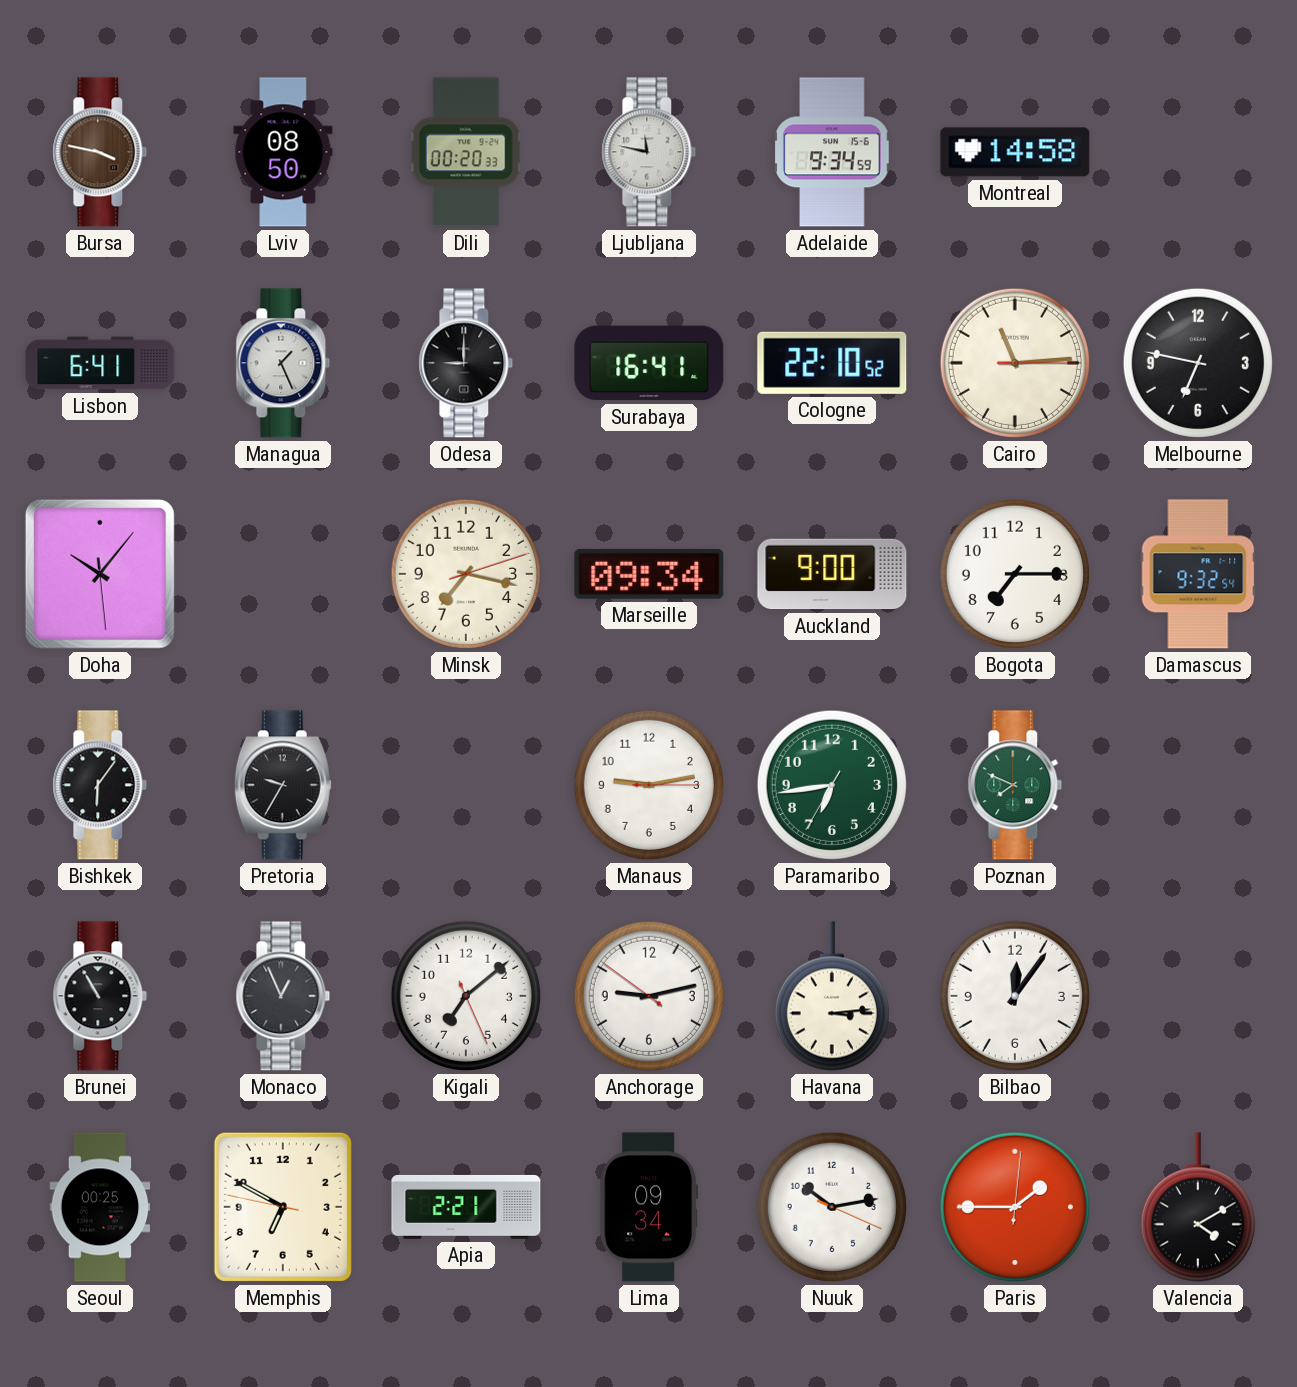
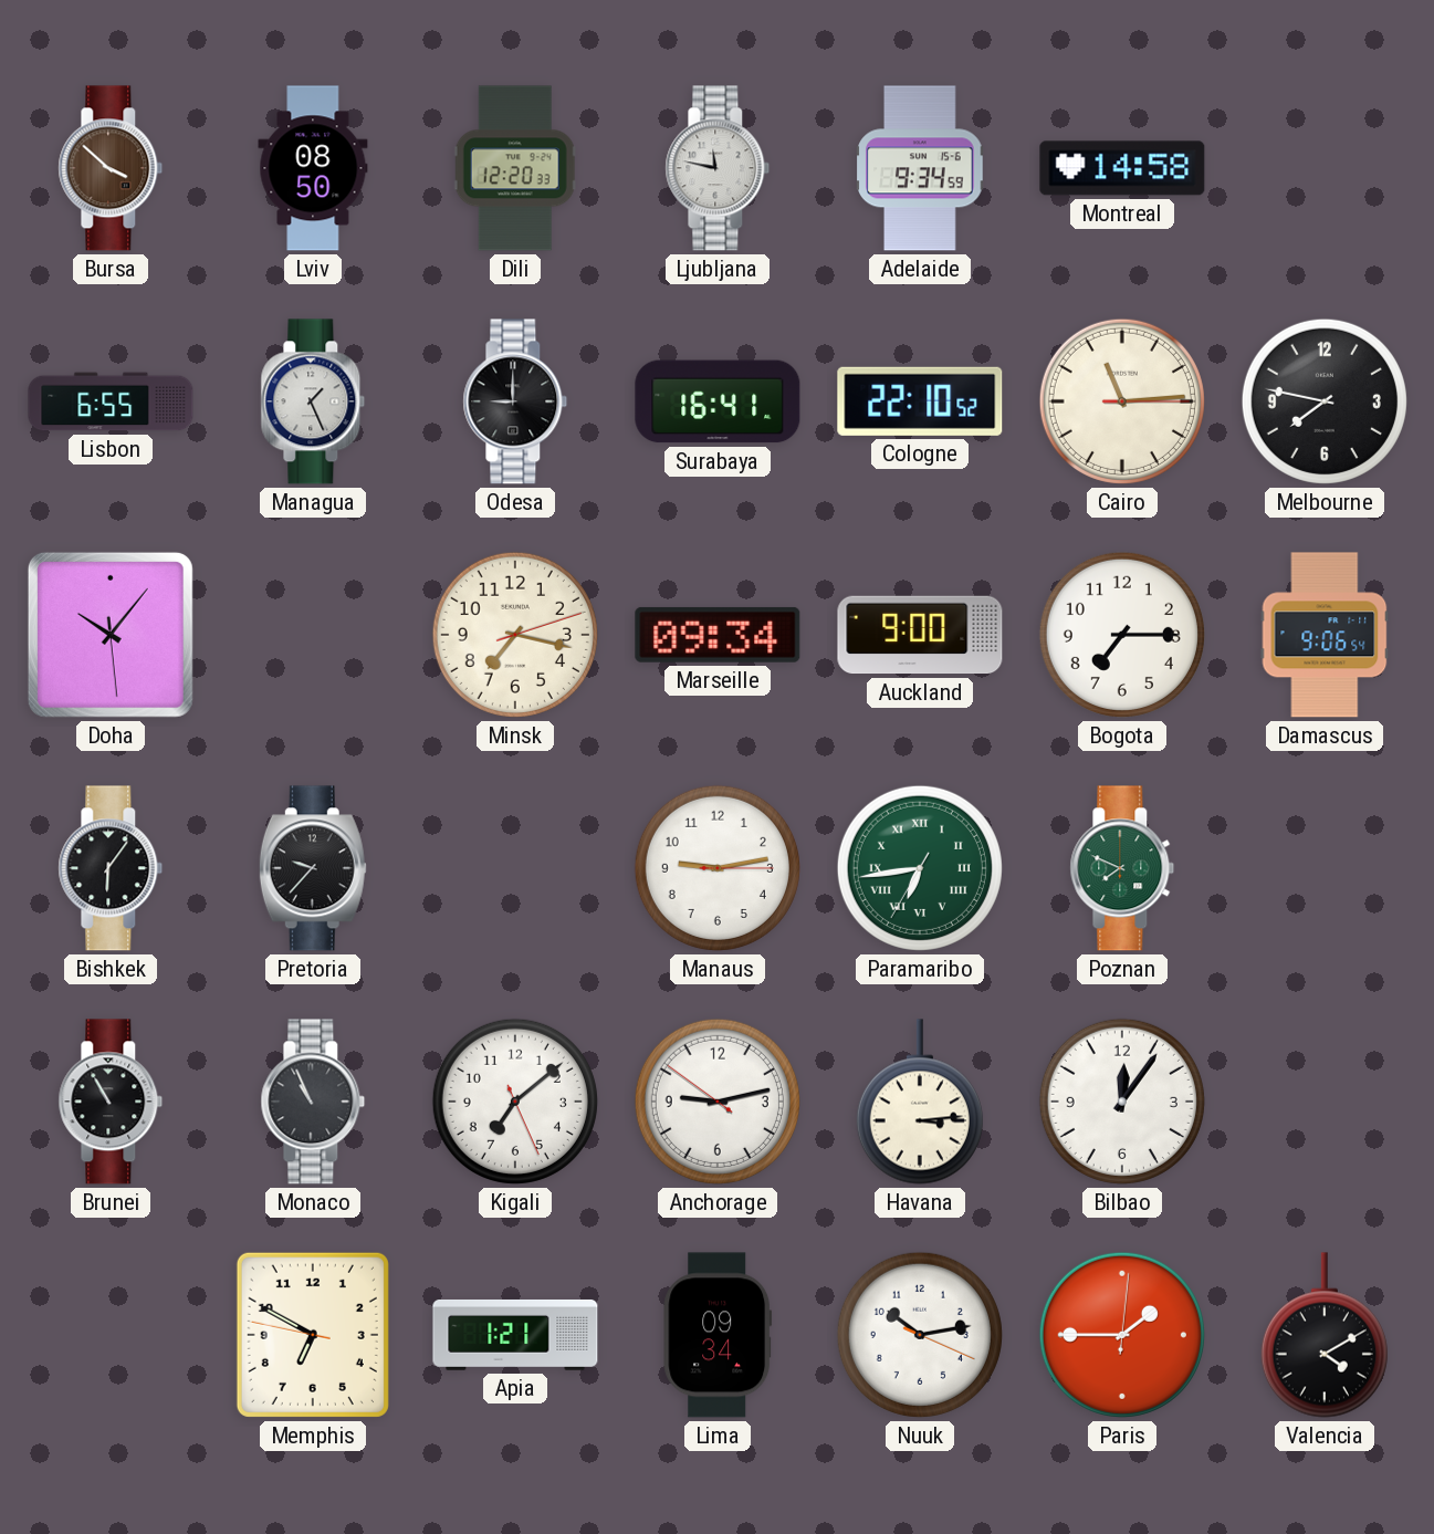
Bursa: 3:47 -> 3:52
Dili: 00:20 -> 12:20
Lisbon: 6:41 -> 6:55
Melbourne: 6:47 -> 7:47
Damascus: 9:32 -> 9:06
Pretoria: 9:35 -> 9:37
Paramaribo numerals: Arabic -> Roman
Monaco: 12:56 -> 10:56
Seoul: 00:25 -> none
Apia: 2:21 -> 1:21
